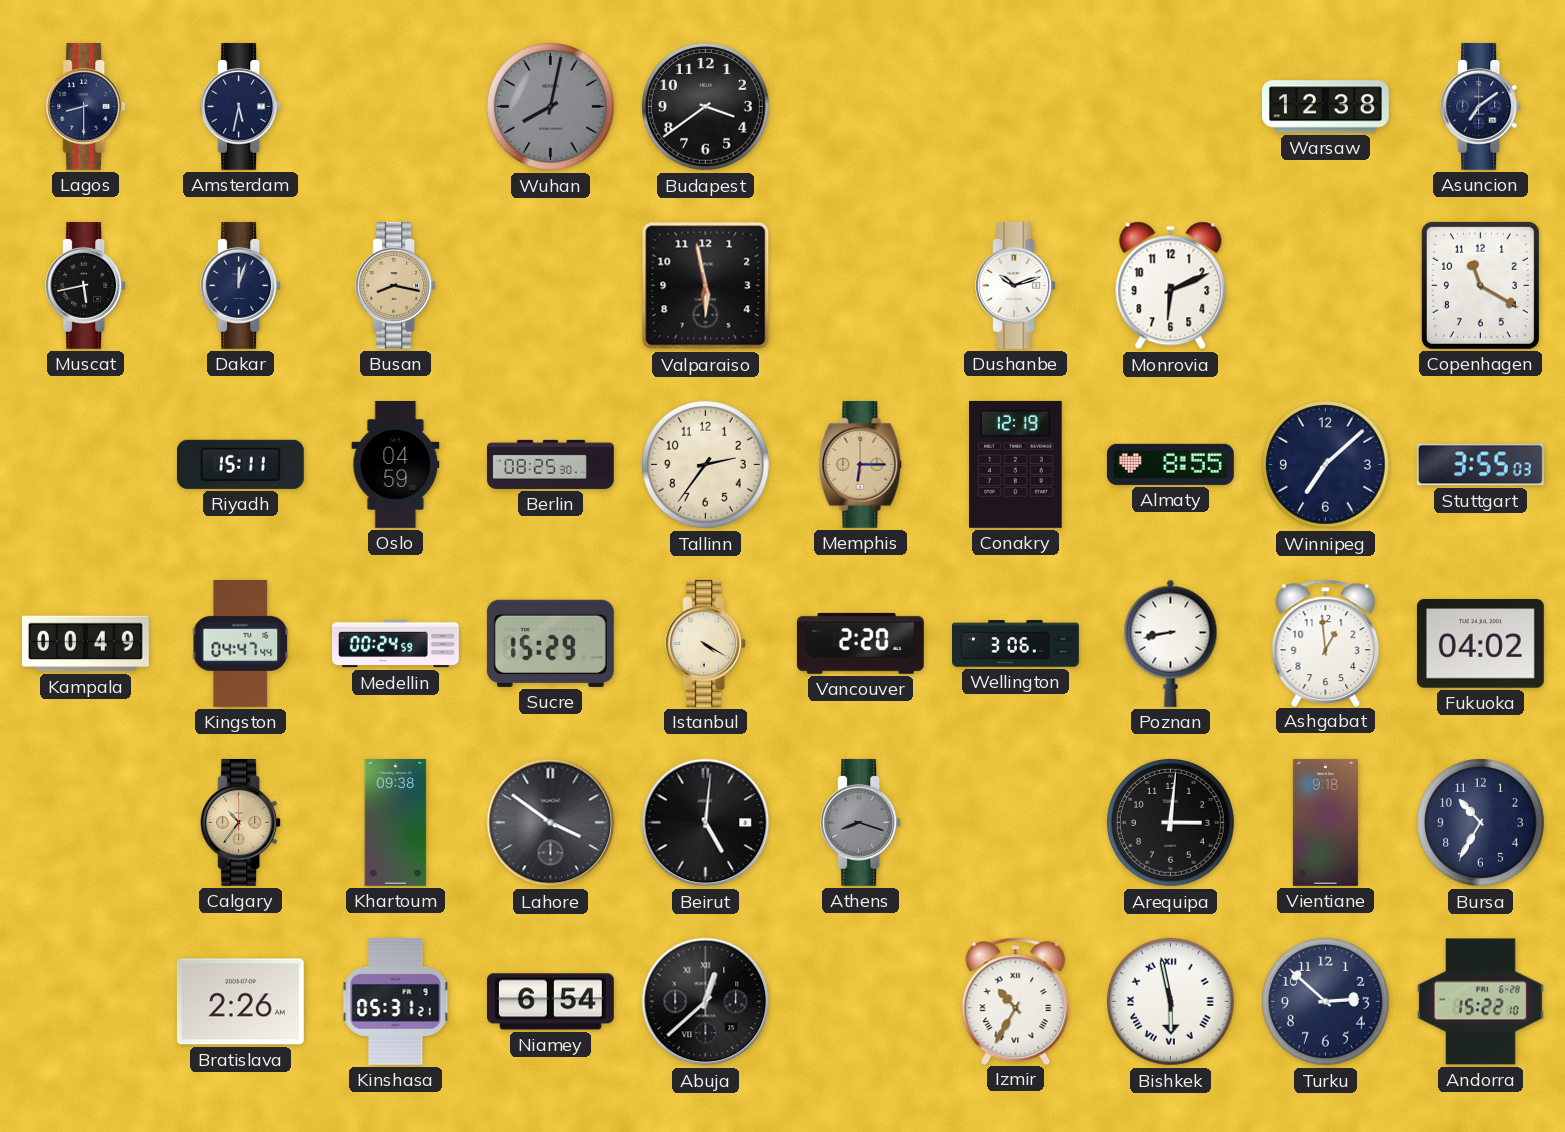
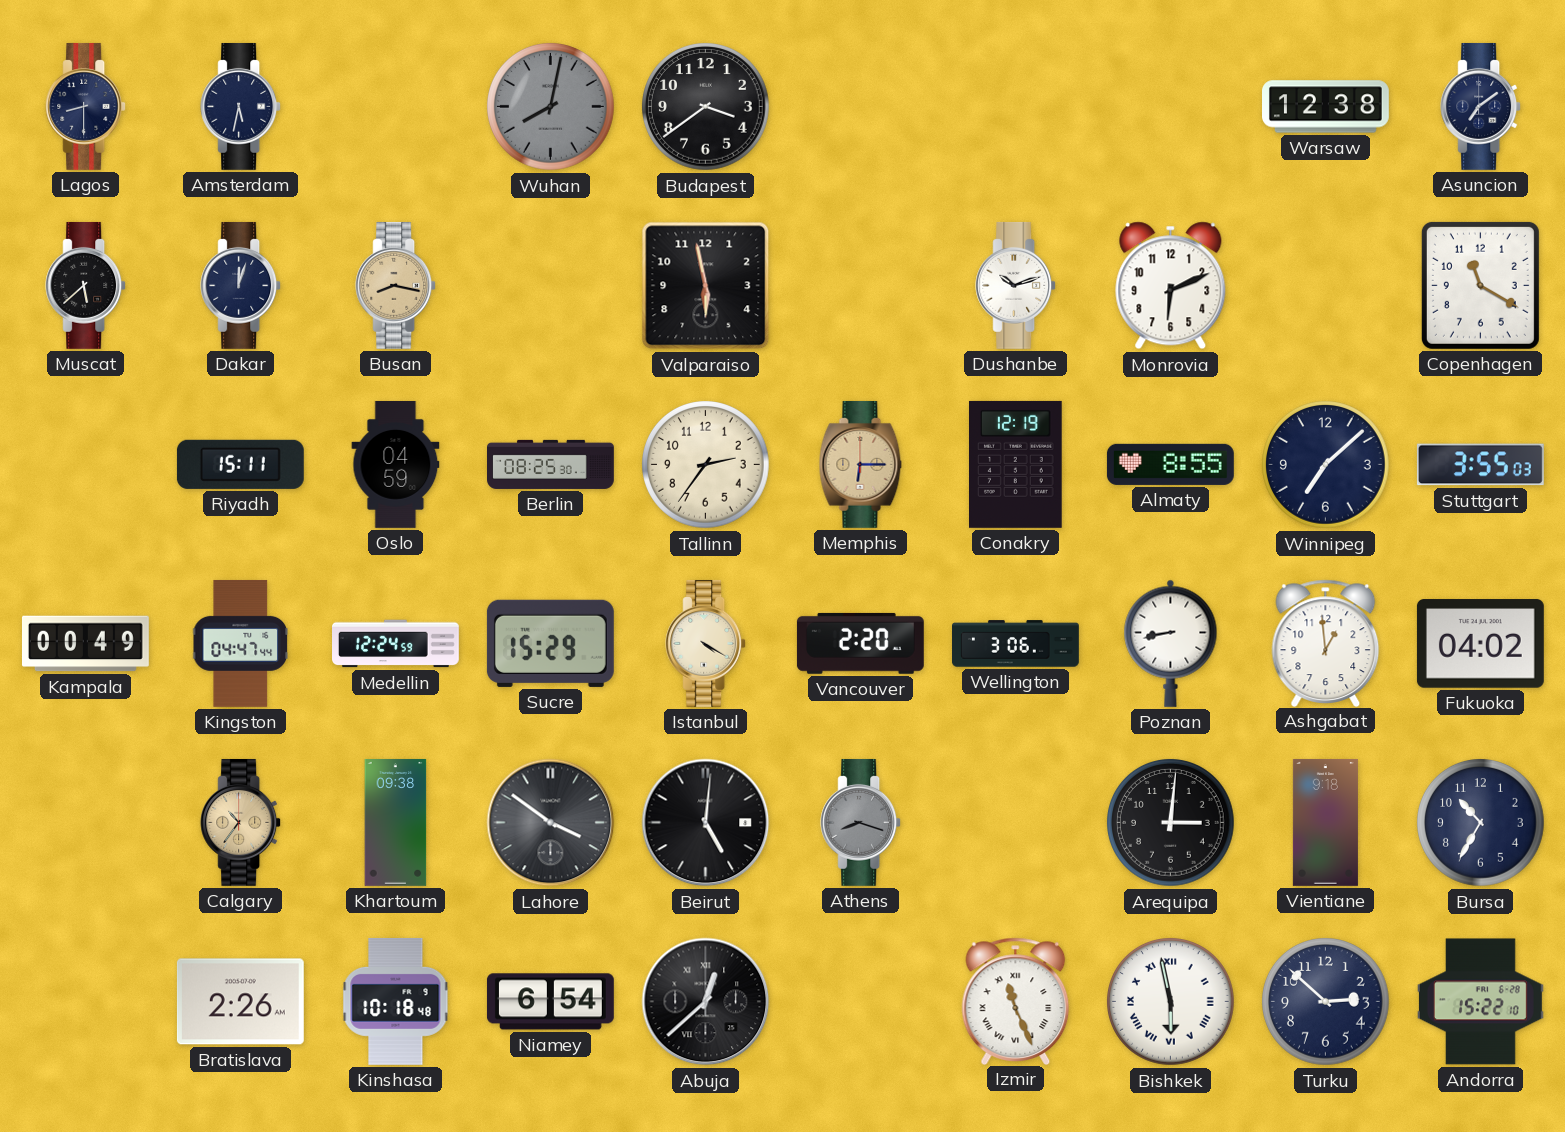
Muscat: 5:43 -> 5:38
Medellin: 00:24 -> 12:24
Kinshasa: 05:31 -> 10:18
Izmir: 10:35 -> 11:26
